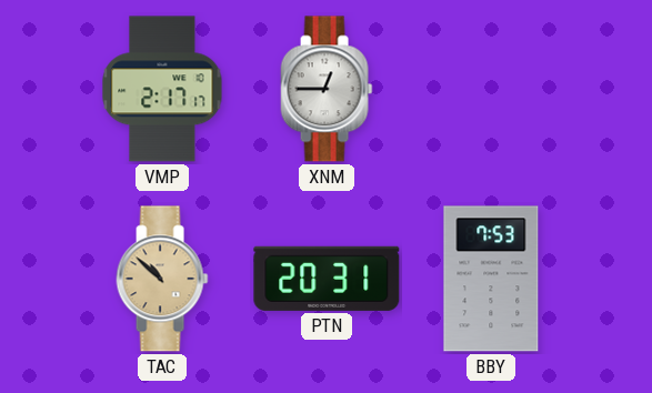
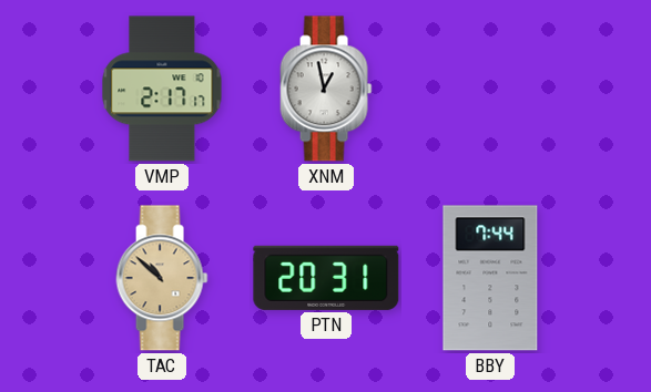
XNM: 12:45 -> 12:58
BBY: 7:53 -> 7:44
